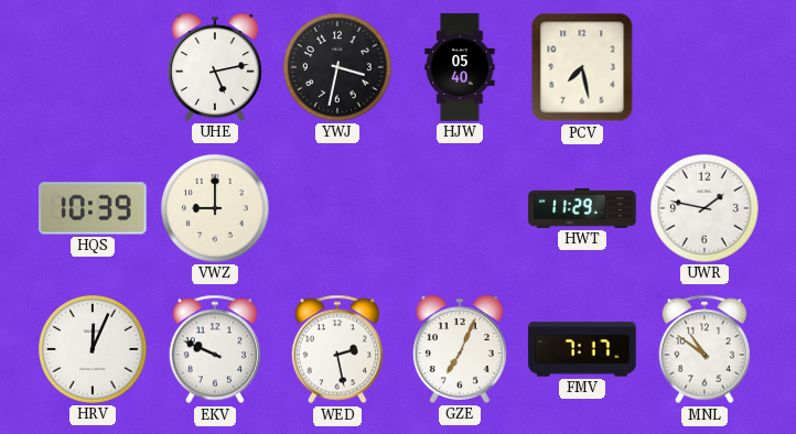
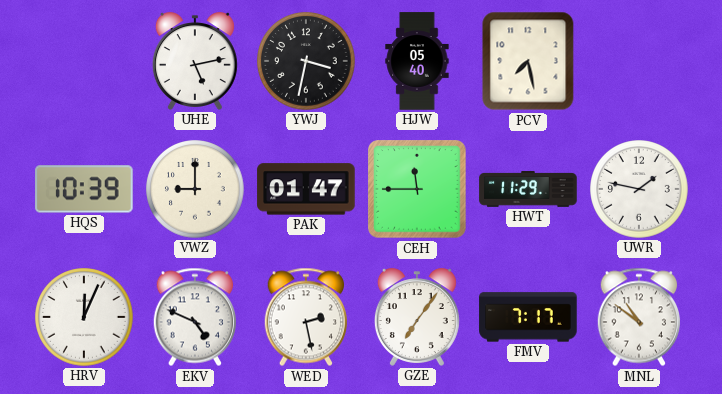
PAK: none -> 01:47
CEH: none -> 11:45
EKV: 9:49 -> 4:49
GZE: 7:04 -> 7:06
